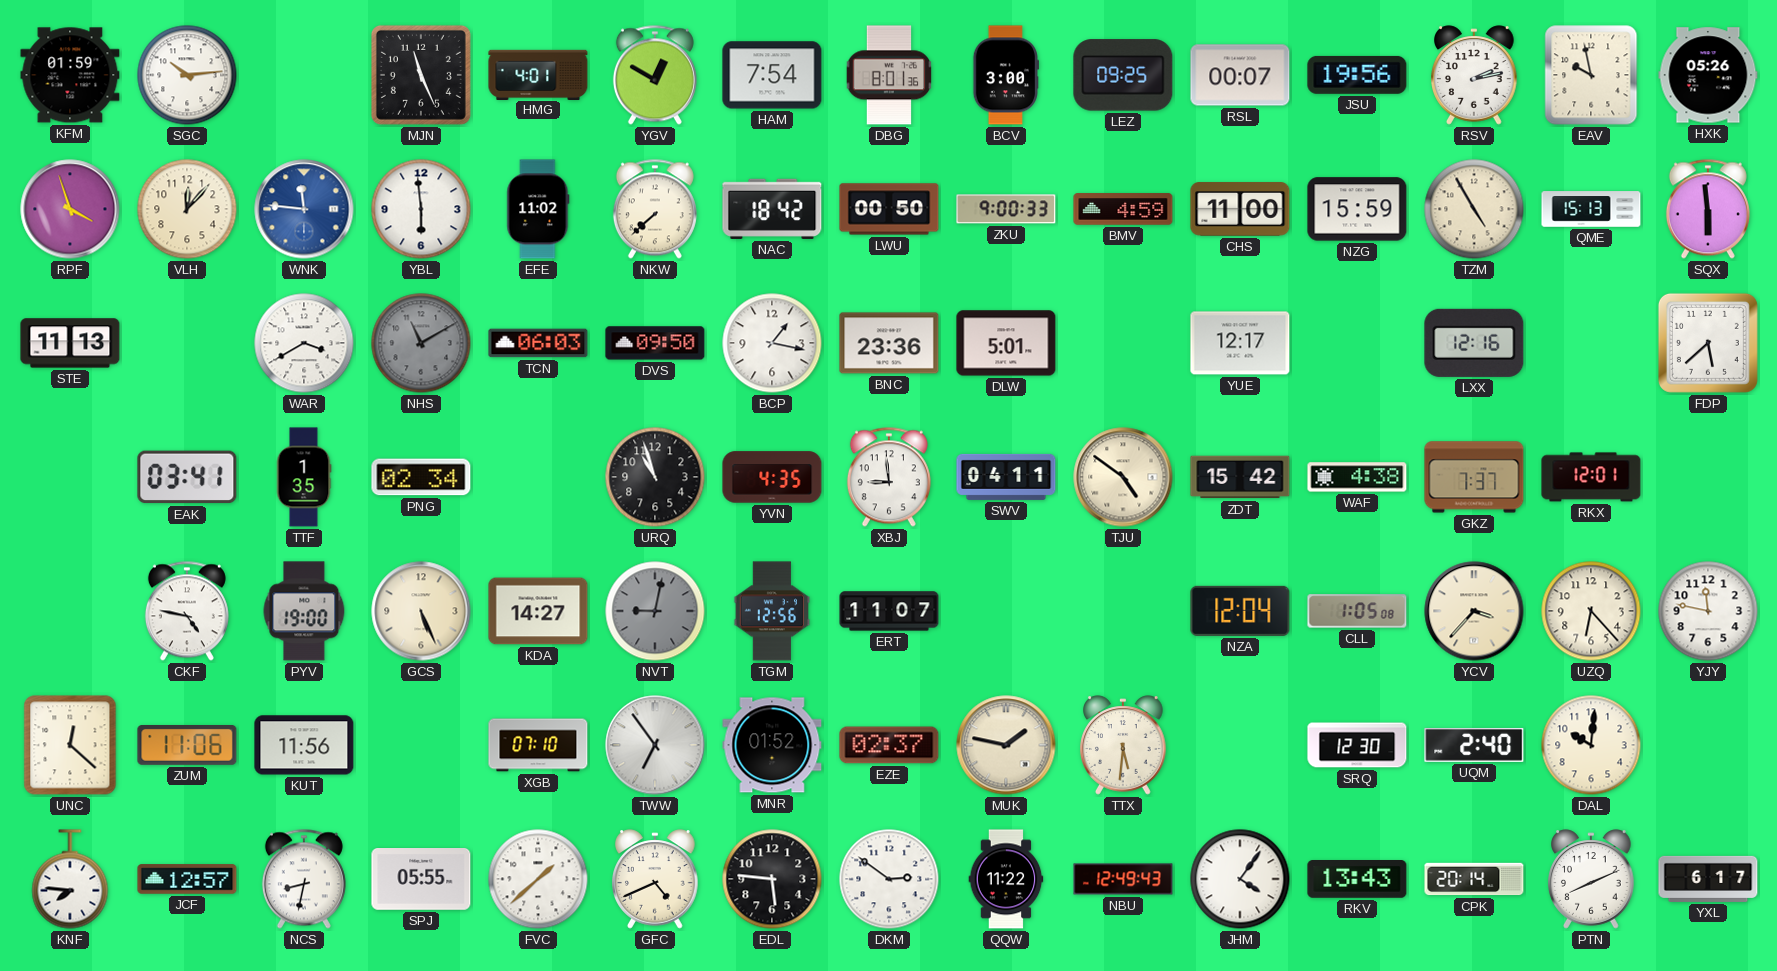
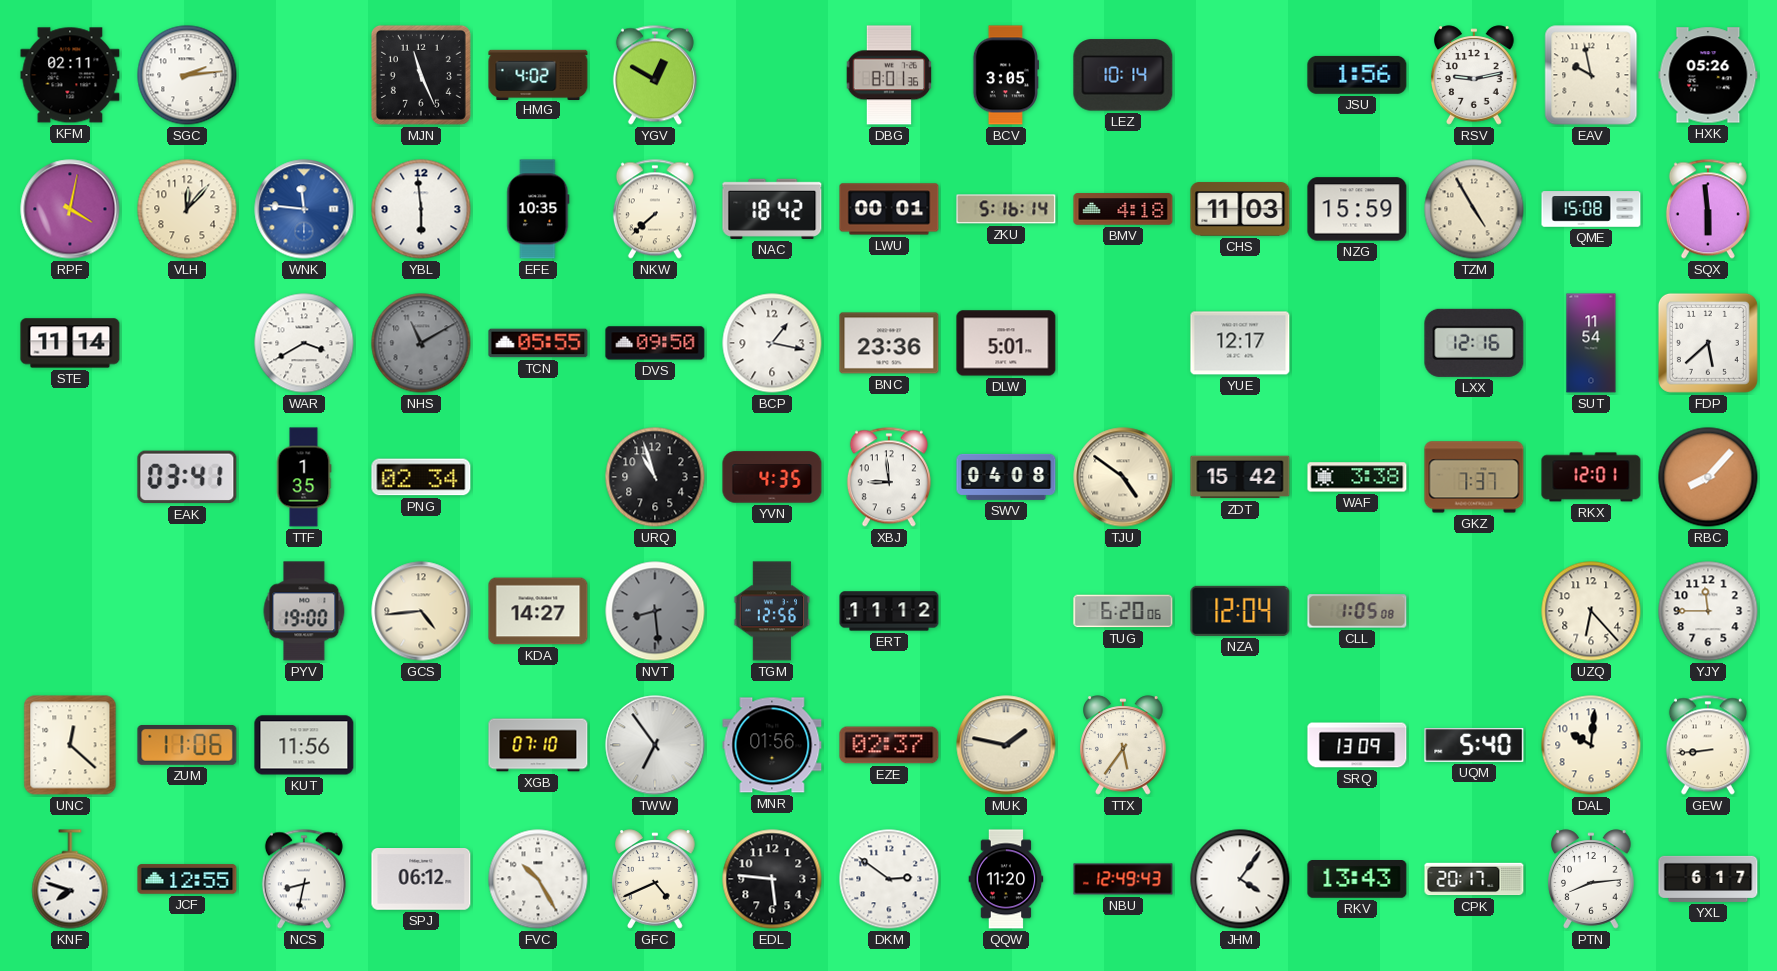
KFM: 01:59 -> 02:11
SGC: 10:14 -> 2:14
HMG: 4:01 -> 4:02
HAM: 7:54 -> none
BCV: 3:00 -> 3:05
LEZ: 09:25 -> 10:14
RSL: 00:07 -> none
JSU: 19:56 -> 1:56
RSV: 2:13 -> 9:13
RPF: 3:57 -> 4:02
EFE: 11:02 -> 10:35
LWU: 00:50 -> 00:01
ZKU: 9:00 -> 5:16
BMV: 4:59 -> 4:18
CHS: 11:00 -> 11:03
QME: 15:13 -> 15:08
STE: 11:13 -> 11:14
TCN: 06:03 -> 05:55
SUT: none -> 11:54
SWV: 04:11 -> 04:08
WAF: 4:38 -> 3:38
RBC: none -> 8:07
CKF: 4:47 -> none
GCS: 5:26 -> 4:44
NVT: 9:02 -> 8:29
ERT: 11:07 -> 11:12
TUG: none -> 6:20
YCV: 3:37 -> none
YJY: 11:47 -> 11:45
MNR: 01:52 -> 01:56
TTX: 5:31 -> 5:36
SRQ: 12:30 -> 13:09
UQM: 2:40 -> 5:40
GEW: none -> 8:44
KNF: 7:46 -> 7:48
JCF: 12:57 -> 12:55
SPJ: 05:55 -> 06:12
FVC: 1:38 -> 10:25
QQW: 11:22 -> 11:20
CPK: 20:14 -> 20:17
PTN: 8:11 -> 8:14
